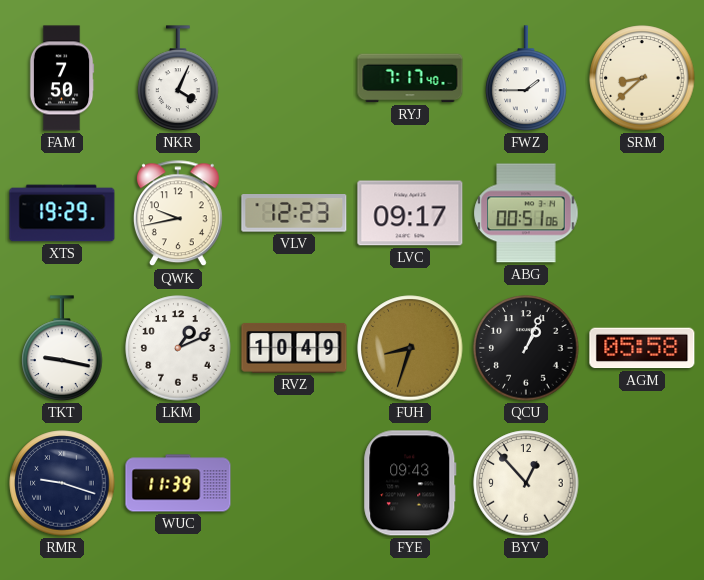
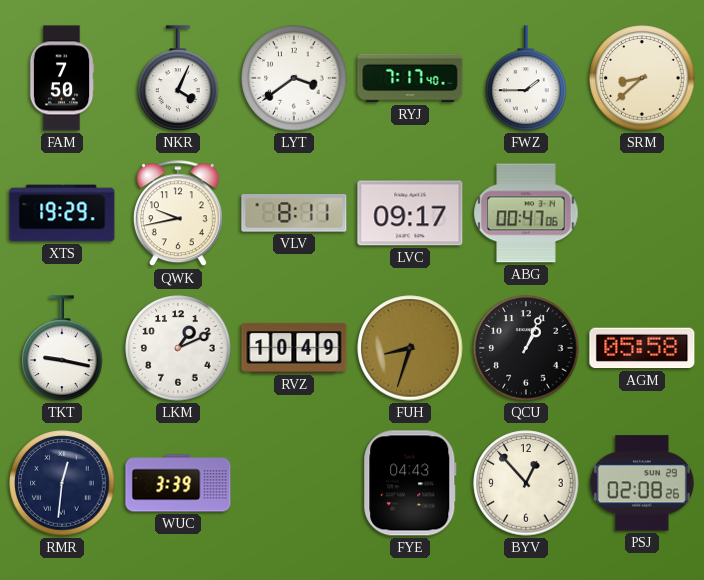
LYT: none -> 3:39
VLV: 12:23 -> 8:11
ABG: 00:51 -> 00:47
RMR: 9:18 -> 12:31
WUC: 11:39 -> 3:39
FYE: 09:43 -> 04:43
PSJ: none -> 02:08
